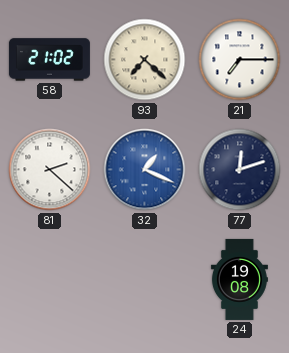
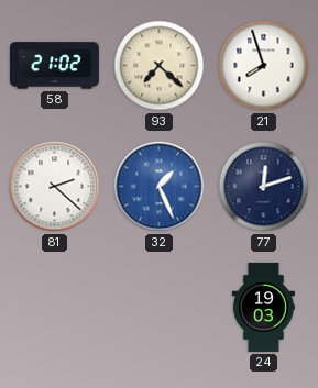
21: 7:15 -> 7:57
32: 1:19 -> 1:26
24: 19:08 -> 19:03
